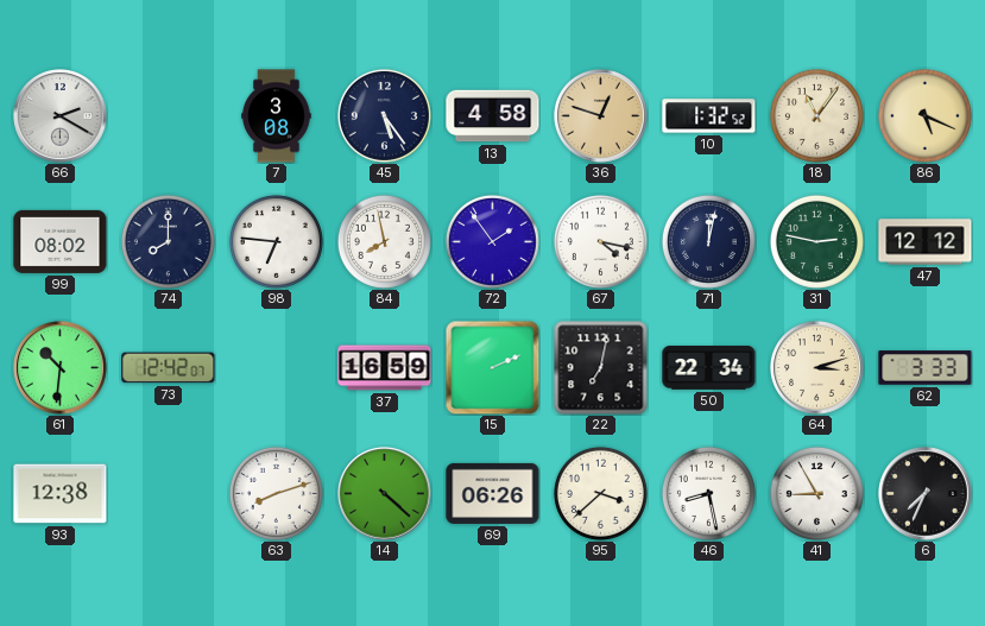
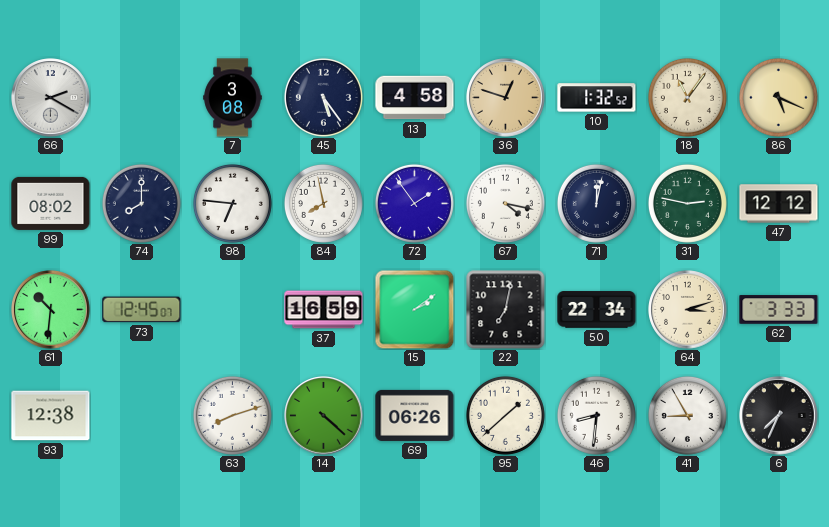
73: 12:42 -> 12:45
15: 2:11 -> 2:09
95: 3:38 -> 1:38
46: 8:28 -> 8:31
